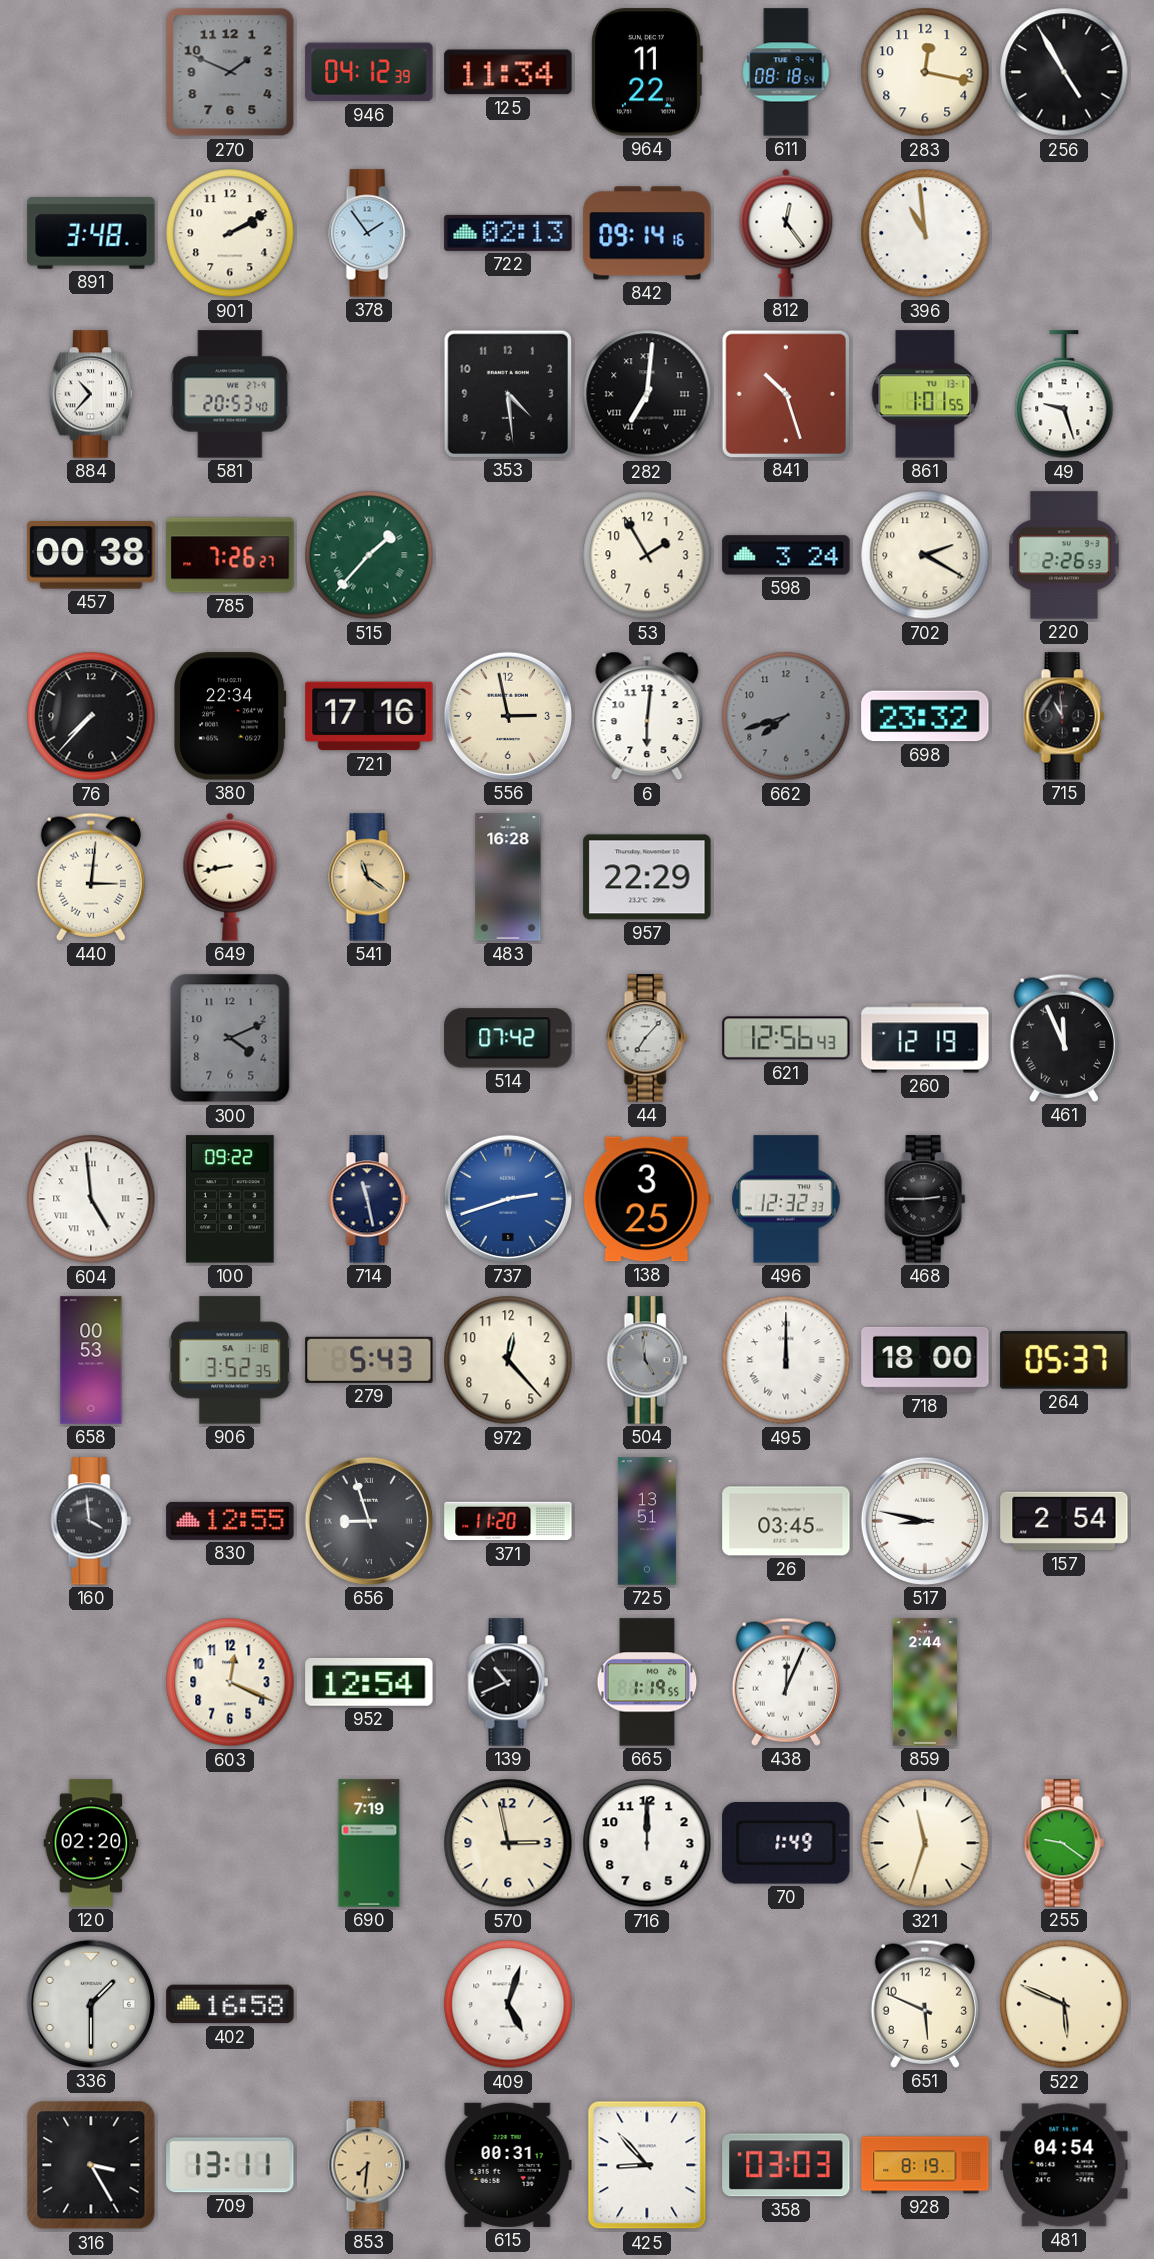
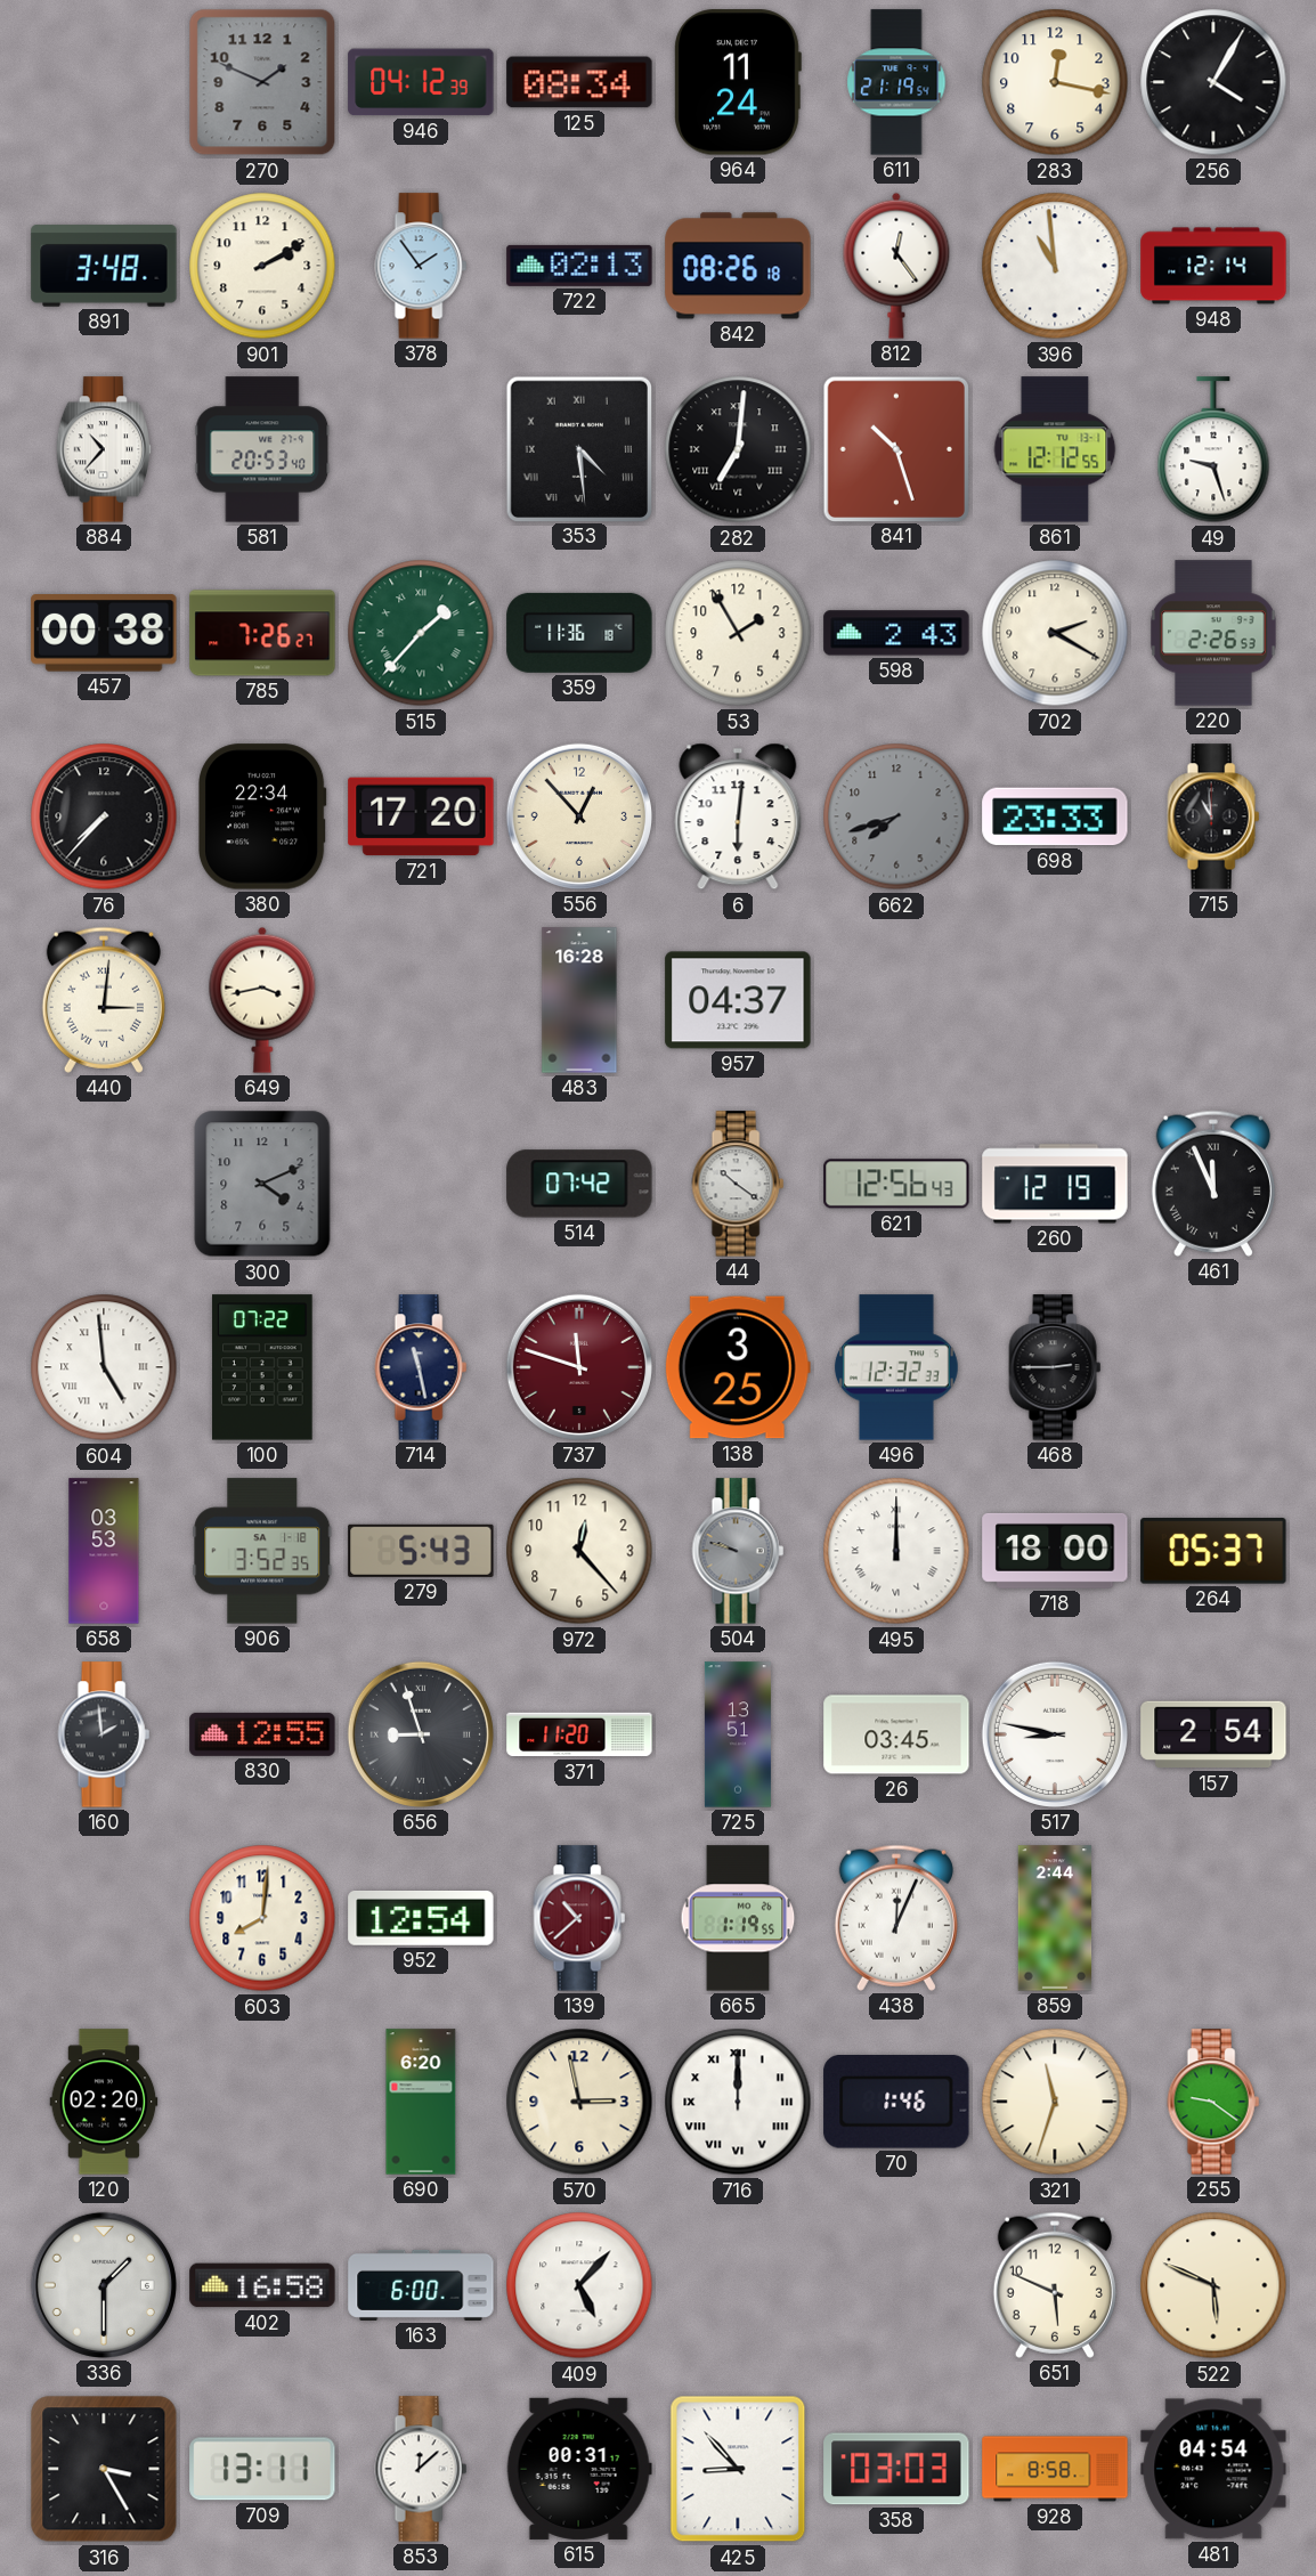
125: 11:34 -> 08:34
964: 11:22 -> 11:24
611: 08:18 -> 21:19
256: 4:55 -> 4:05
842: 09:14 -> 08:26
948: none -> 12:14
353 numerals: Arabic -> Roman
861: 1:01 -> 12:12
359: none -> 11:36
598: 3:24 -> 2:43
721: 17:16 -> 17:20
556: 2:58 -> 12:53
698: 23:32 -> 23:33
649: 8:43 -> 3:43
541: 11:21 -> none
957: 22:29 -> 04:37
44: 7:07 -> 10:21
100: 09:22 -> 07:22
737: 2:42 -> 11:48
737 dial: blue -> burgundy
658: 00:53 -> 03:53
504: 4:59 -> 9:48
160: 3:59 -> 1:59
603: 12:19 -> 8:01
139: 10:41 -> 10:38
139 dial: black -> burgundy
690: 7:19 -> 6:20
716 numerals: Arabic -> Roman
70: 1:49 -> 1:46
163: none -> 6:00
409: 5:03 -> 5:07
853: 7:31 -> 12:08
853 dial: champagne -> white
928: 8:19 -> 8:58
